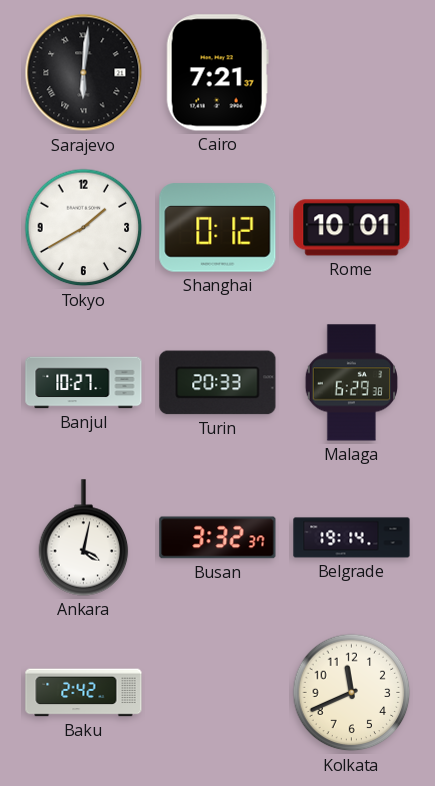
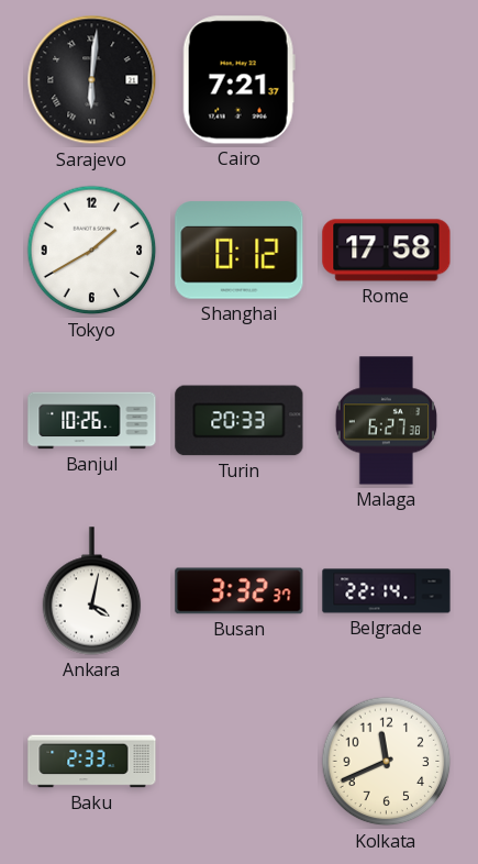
Rome: 10:01 -> 17:58
Banjul: 10:27 -> 10:26
Malaga: 6:29 -> 6:27
Belgrade: 19:14 -> 22:14
Baku: 2:42 -> 2:33
